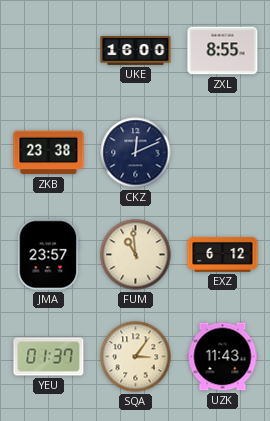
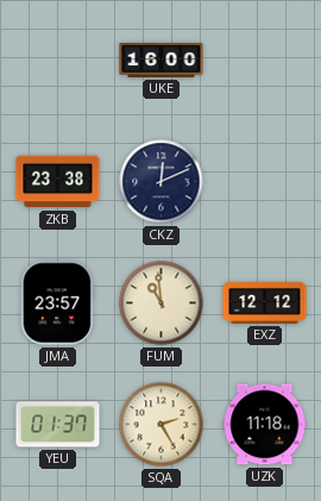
ZXL: 8:55 -> none
EXZ: 6:12 -> 12:12
SQA: 3:06 -> 2:25
UZK: 11:43 -> 11:18
